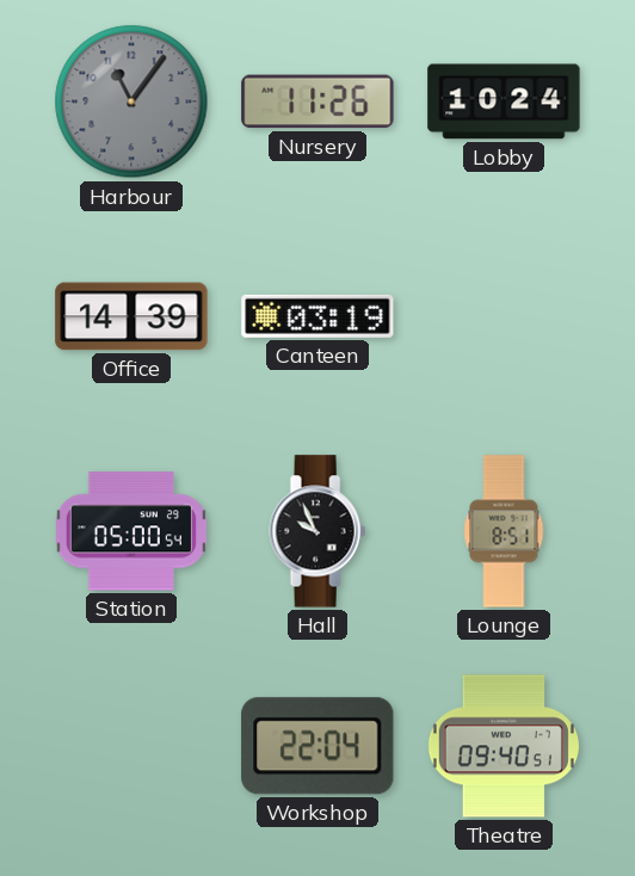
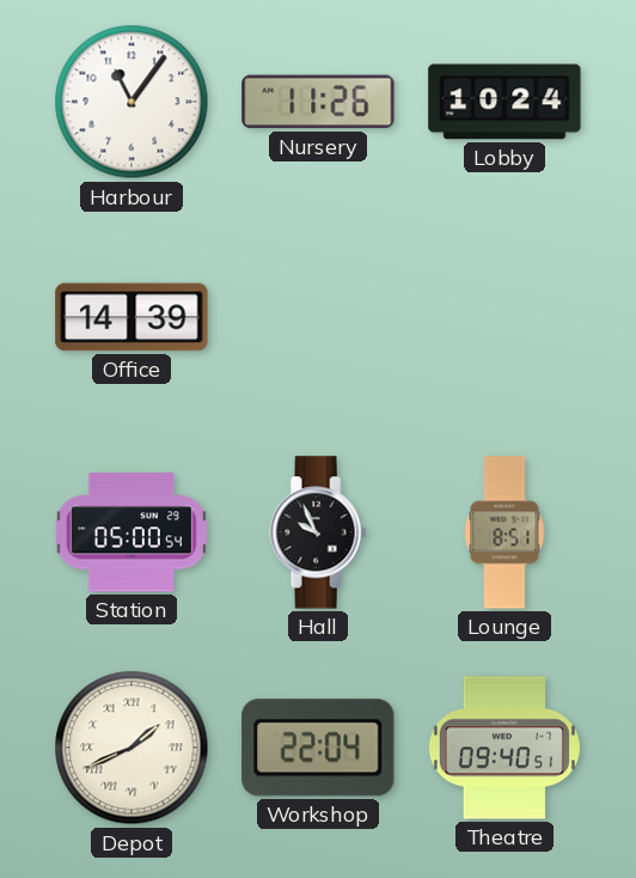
Harbour dial: grey -> white
Canteen: 03:19 -> none
Depot: none -> 1:41
